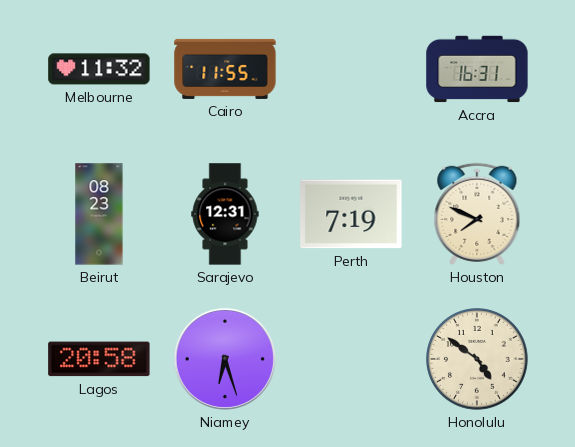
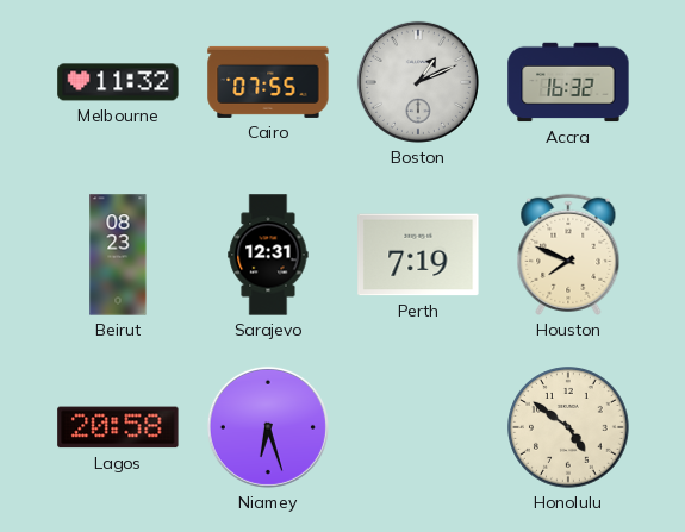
Cairo: 11:55 -> 07:55
Boston: none -> 1:11
Accra: 16:31 -> 16:32
